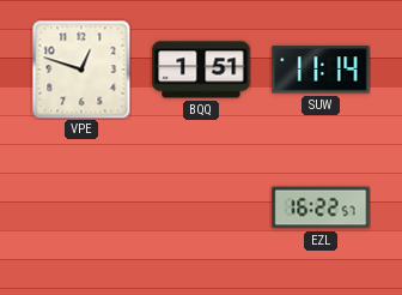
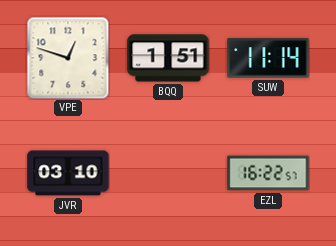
JVR: none -> 03:10
